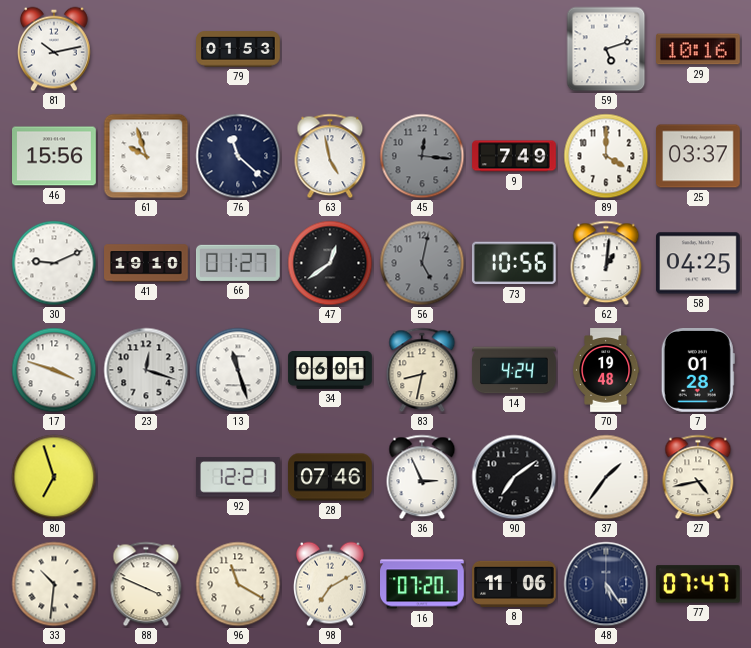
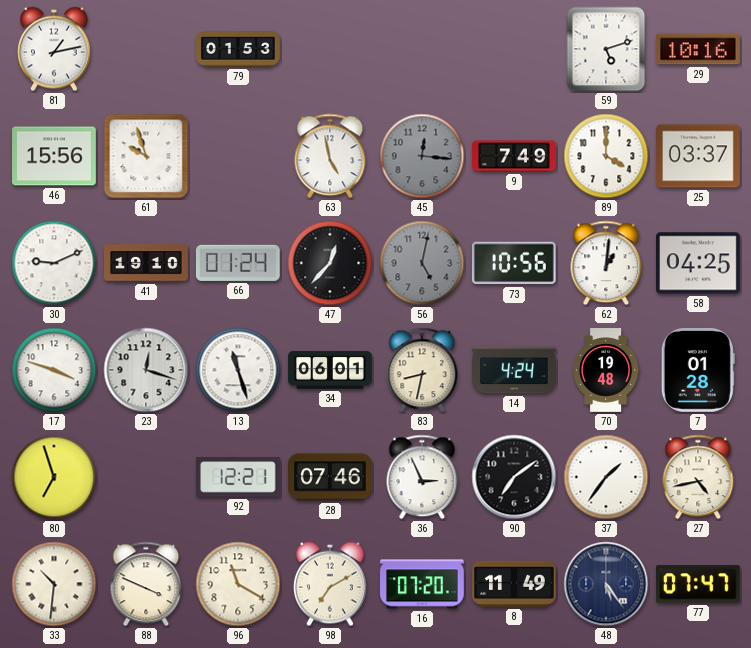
81: 10:13 -> 1:13
76: 11:22 -> none
66: 01:27 -> 01:24
47: 12:39 -> 12:37
8: 11:06 -> 11:49
